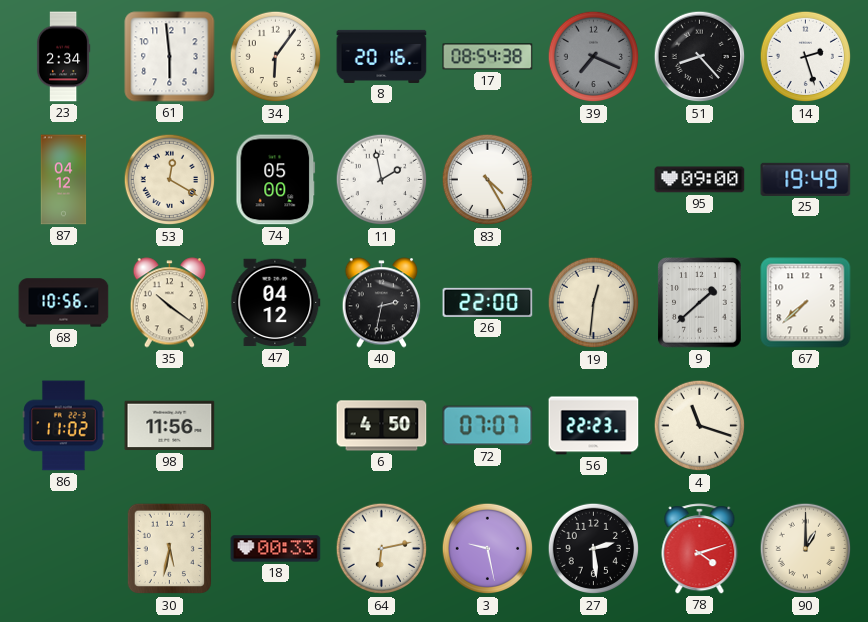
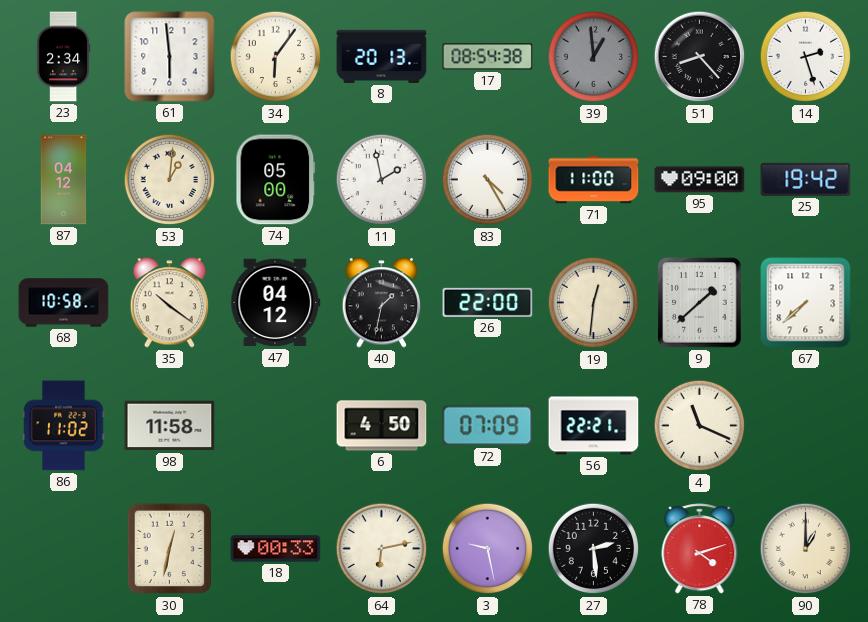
8: 20:16 -> 20:13
39: 7:19 -> 12:59
53: 12:20 -> 1:01
71: none -> 11:00
25: 19:49 -> 19:42
68: 10:56 -> 10:58
40: 2:32 -> 1:32
98: 11:56 -> 11:58
72: 07:07 -> 07:09
56: 22:23 -> 22:21
4: 11:18 -> 11:19
30: 5:32 -> 12:32
